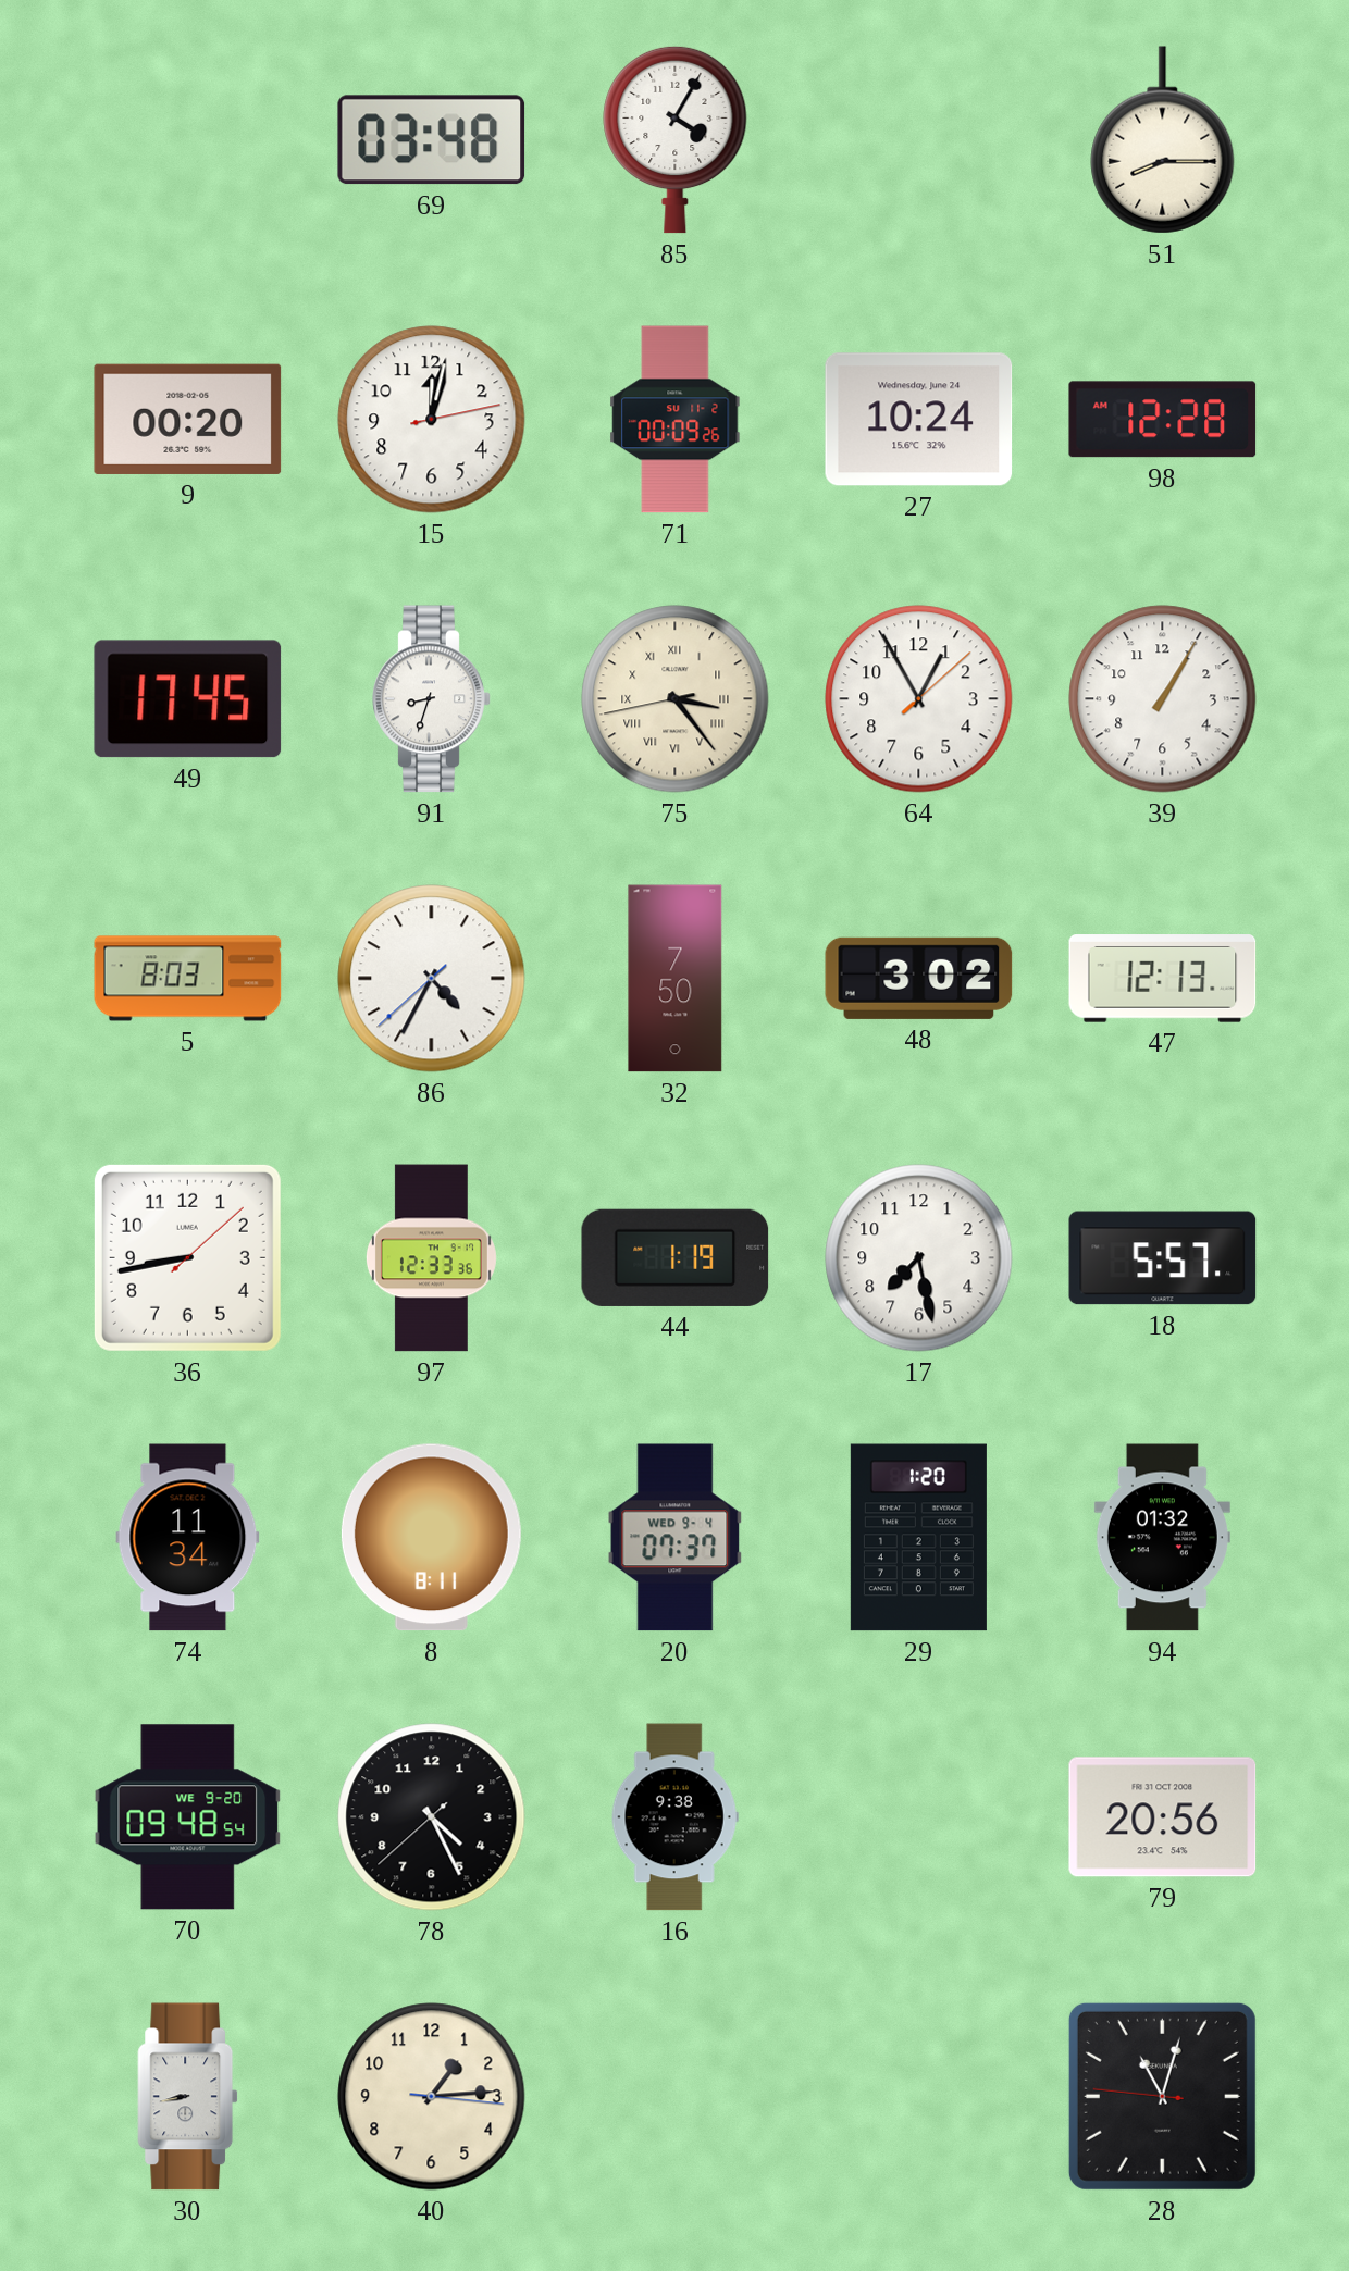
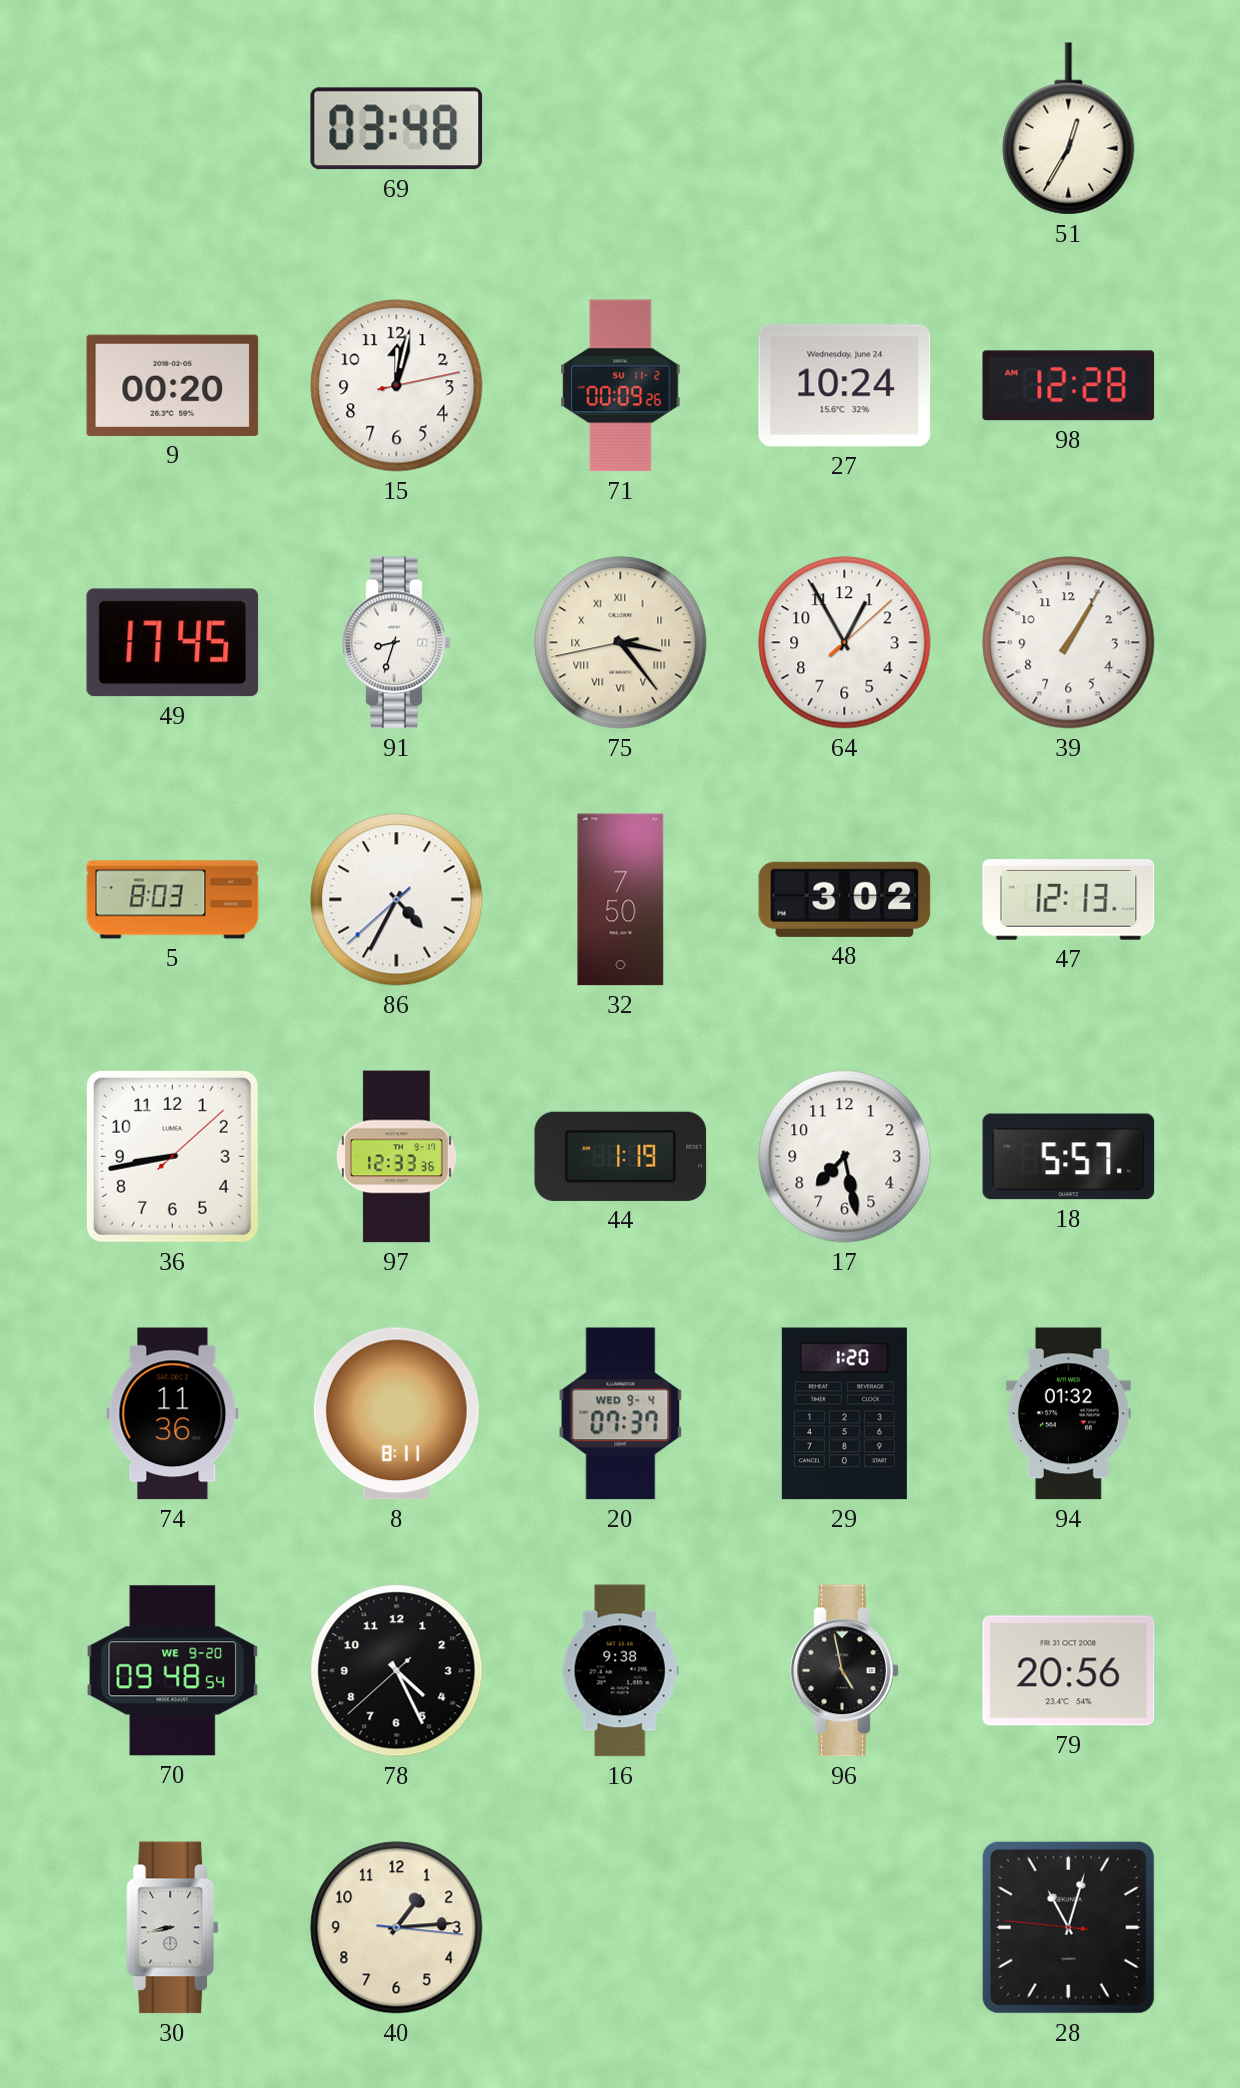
85: 4:05 -> none
51: 8:15 -> 12:35
74: 11:34 -> 11:36
96: none -> 4:58
